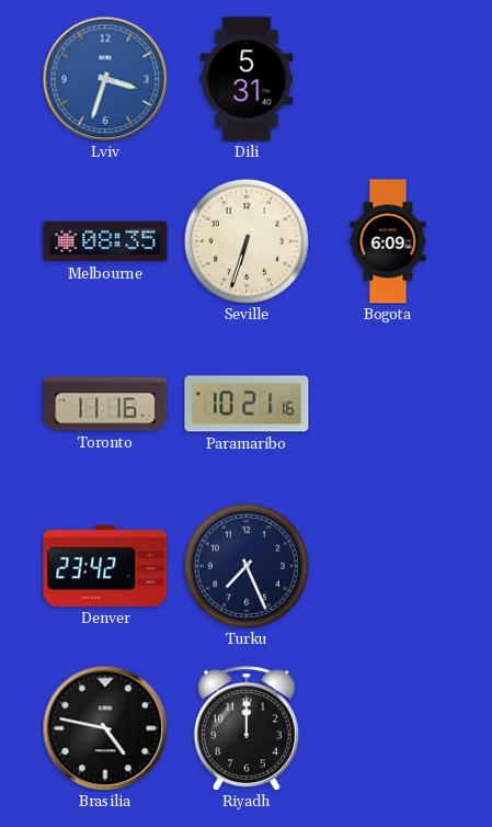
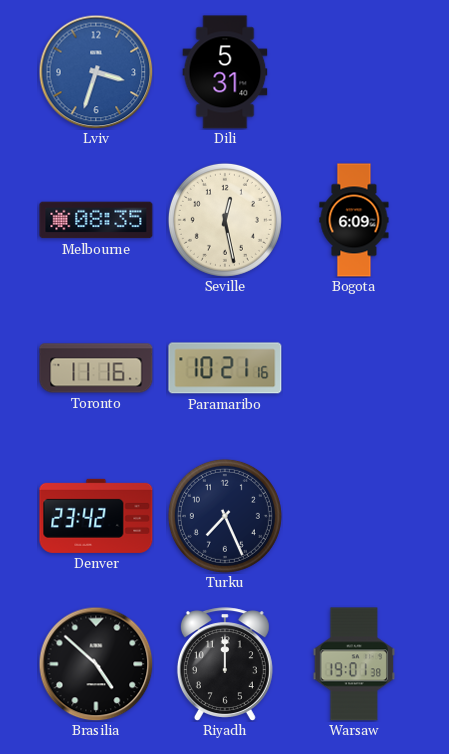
Seville: 6:33 -> 12:28
Brasilia: 4:47 -> 4:52
Warsaw: none -> 19:01
